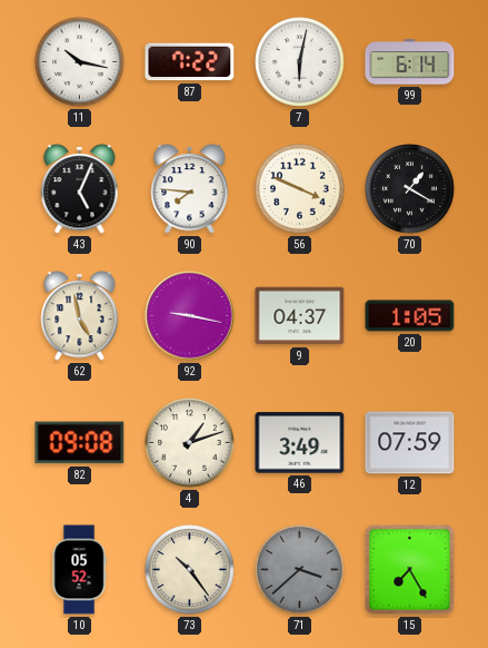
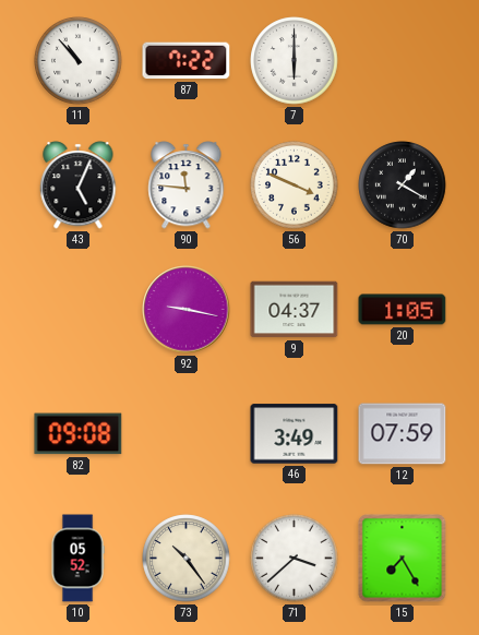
11: 10:17 -> 10:53
7: 6:02 -> 6:00
99: 6:14 -> none
90: 7:46 -> 11:46
62: 4:58 -> none
4: 1:12 -> none
71 dial: grey -> white
